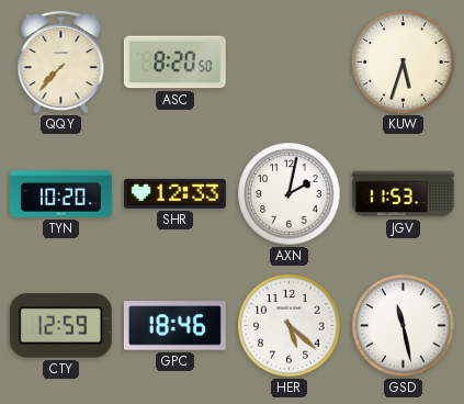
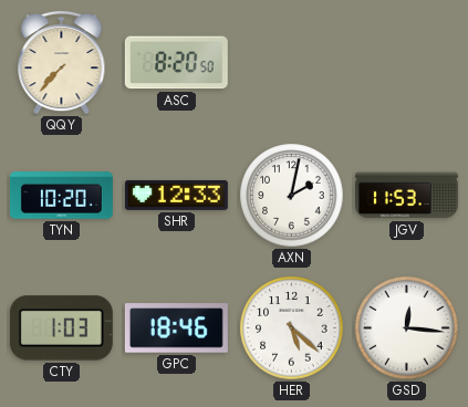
KUW: 5:33 -> none
CTY: 12:59 -> 1:03
GSD: 11:28 -> 12:16
